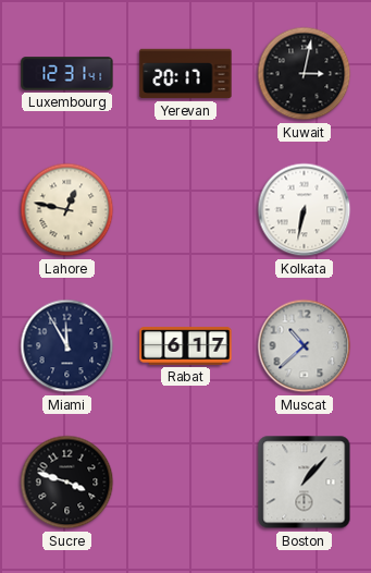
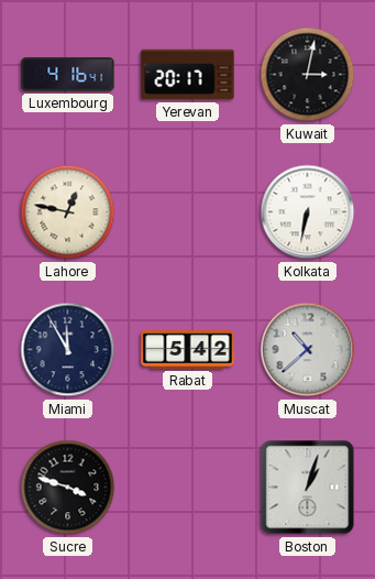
Luxembourg: 12:31 -> 4:16
Rabat: 6:17 -> 5:42
Boston: 1:07 -> 1:03
